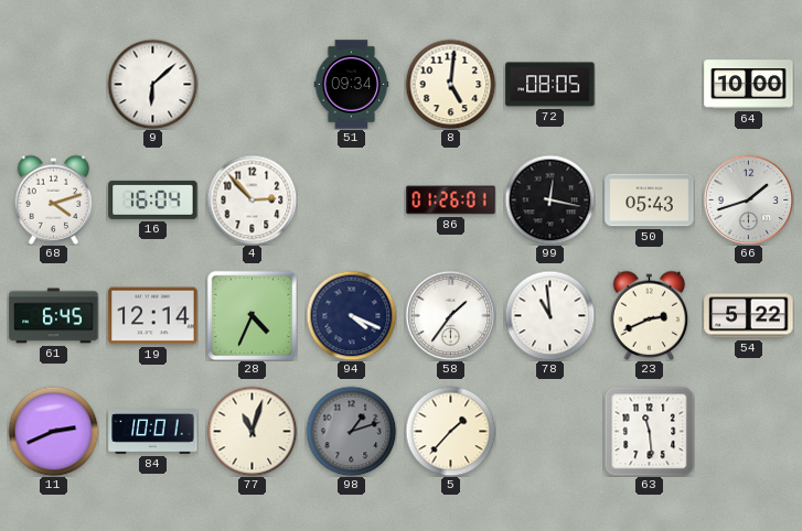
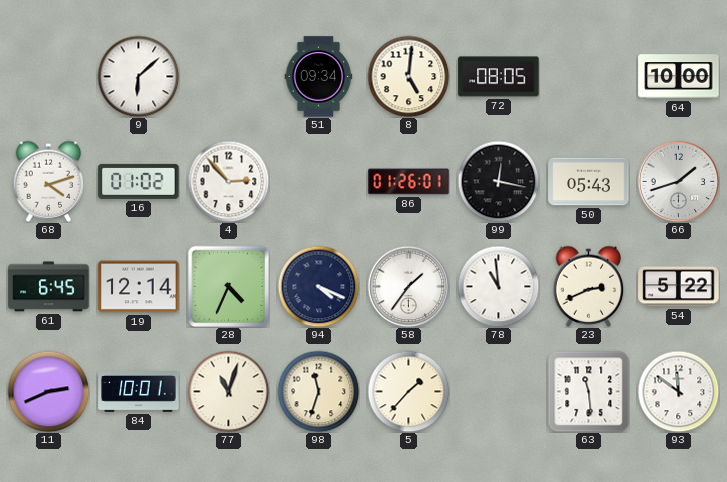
16: 16:04 -> 01:02
98: 1:12 -> 11:33
98 dial: grey -> cream
93: none -> 11:51
